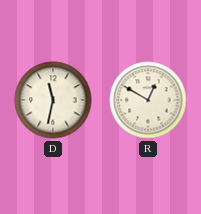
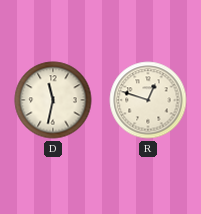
R: 12:50 -> 12:48
